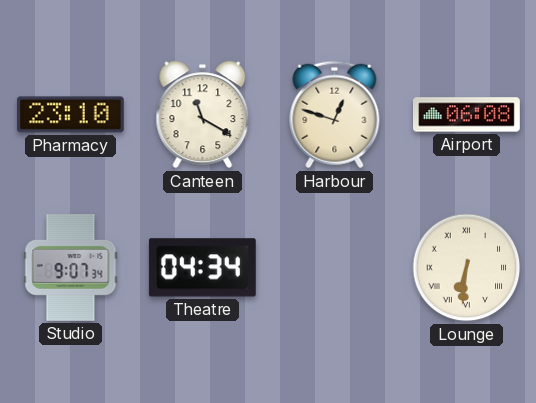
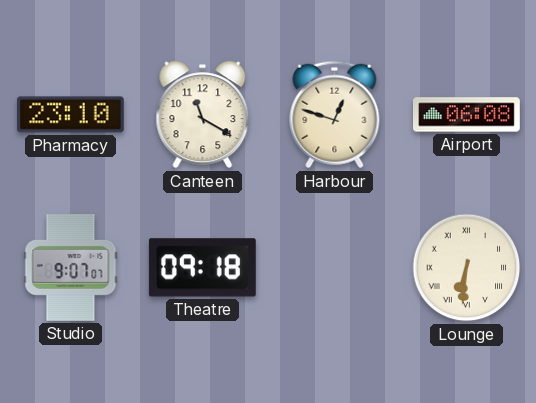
Studio: 9:07:34 -> 9:07:07
Theatre: 04:34 -> 09:18
